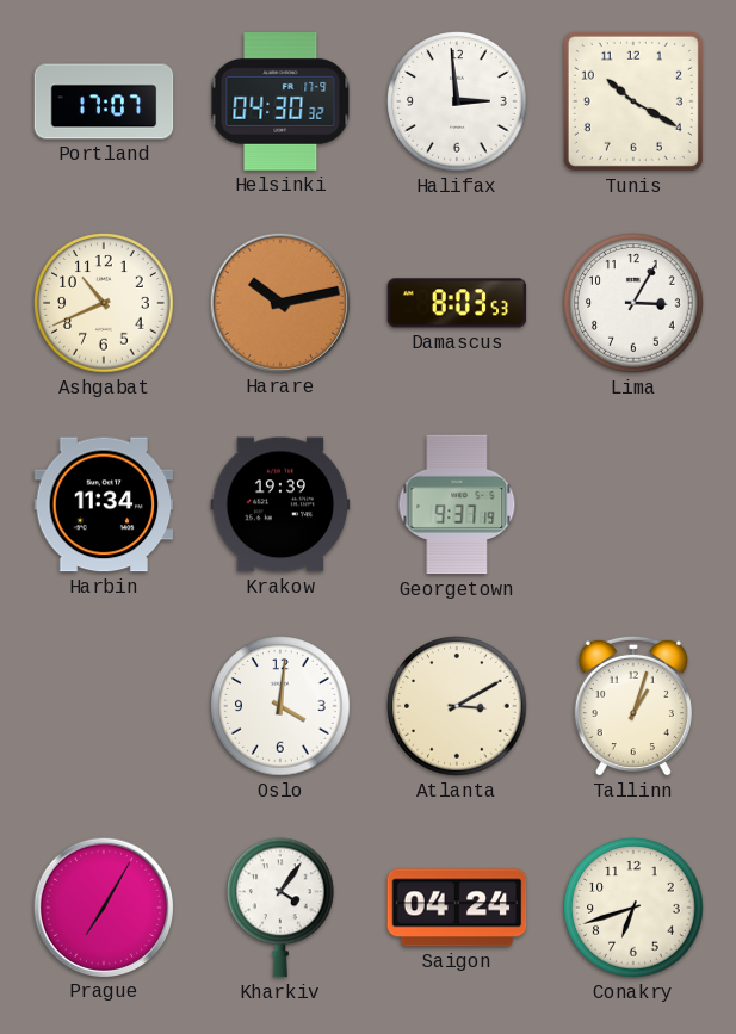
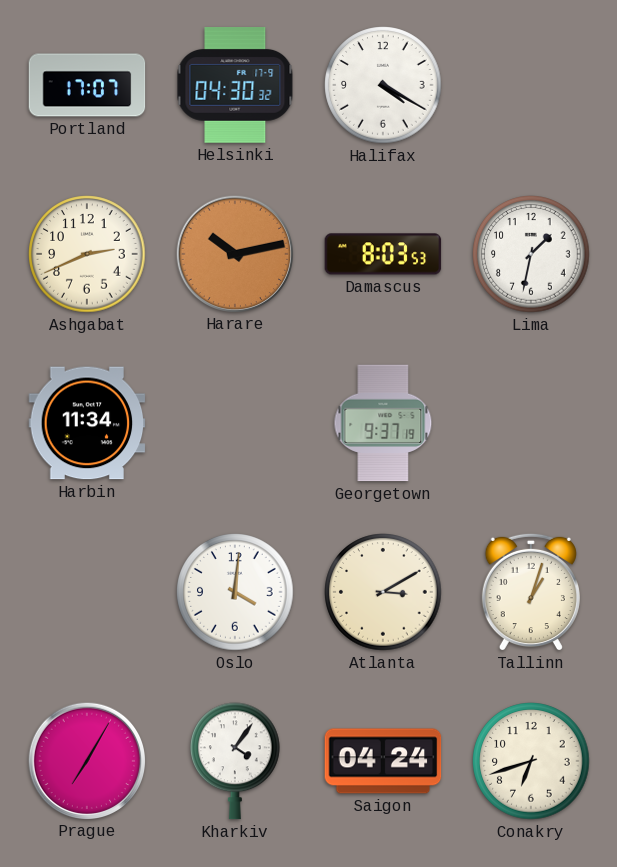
Halifax: 2:59 -> 4:20
Tunis: 10:20 -> none
Ashgabat: 10:41 -> 2:41
Lima: 3:05 -> 1:32
Krakow: 19:39 -> none
